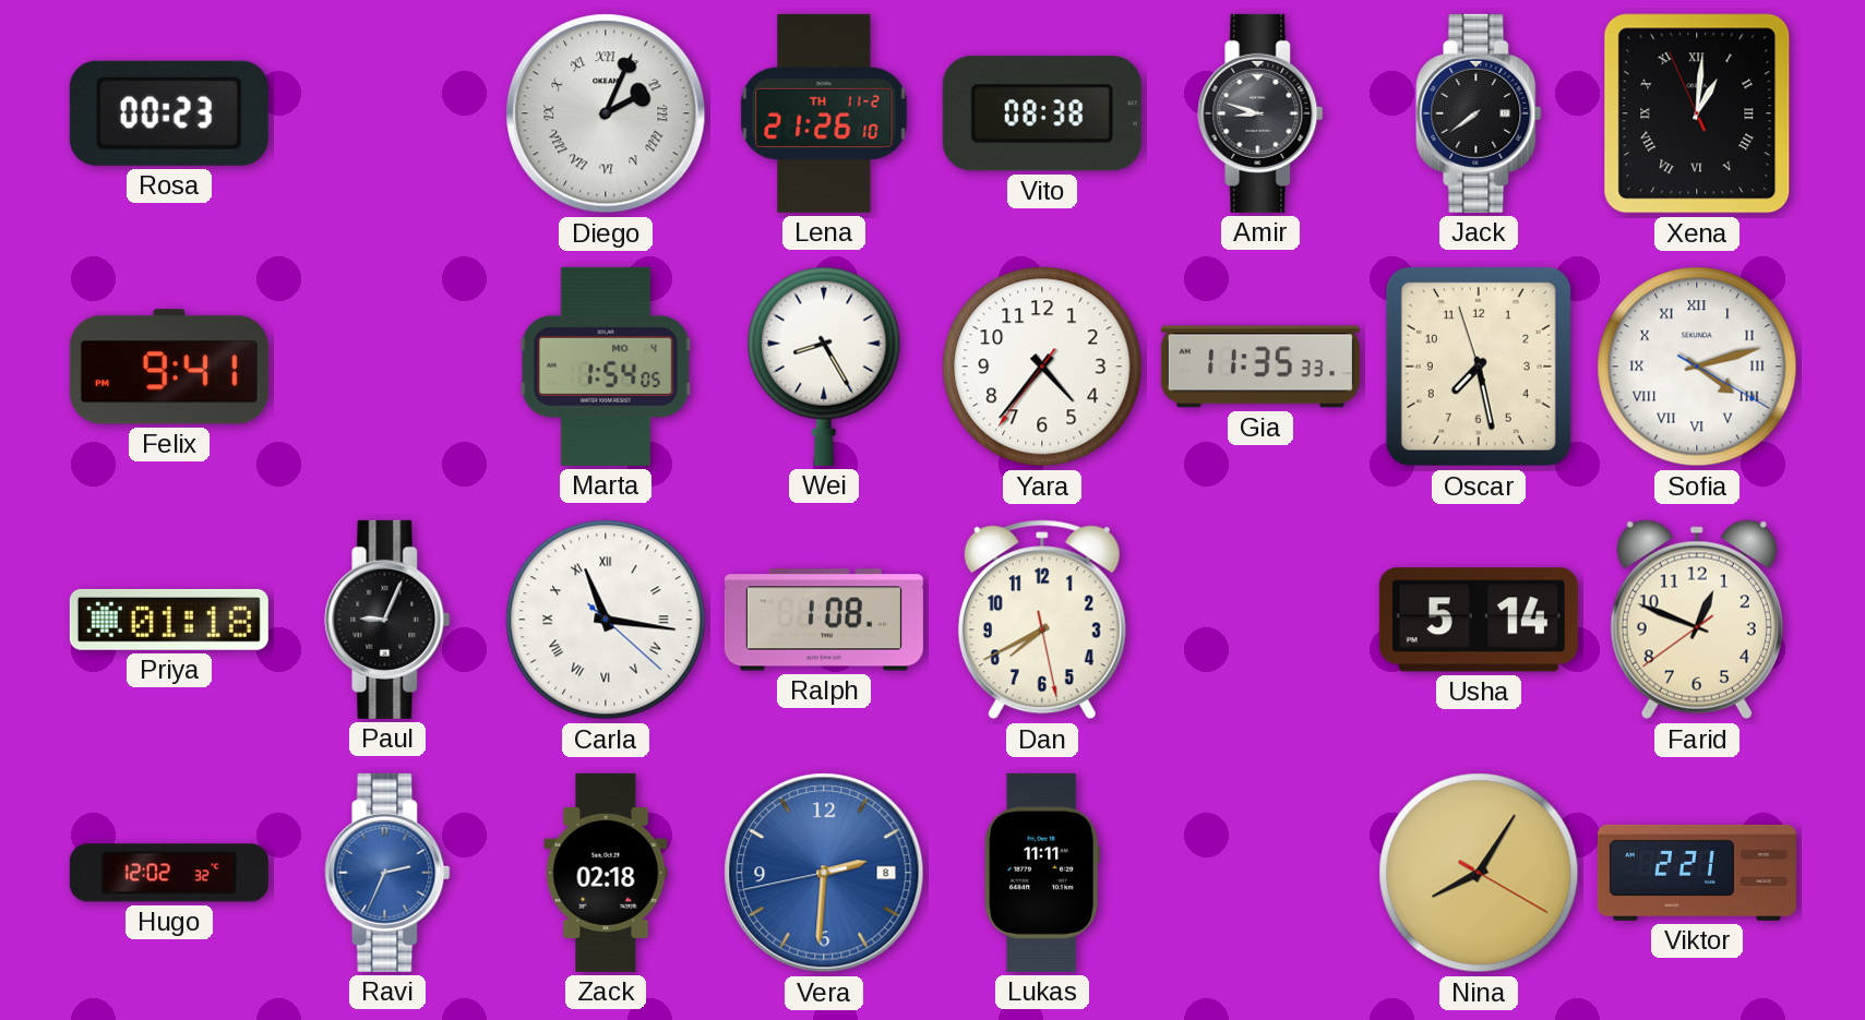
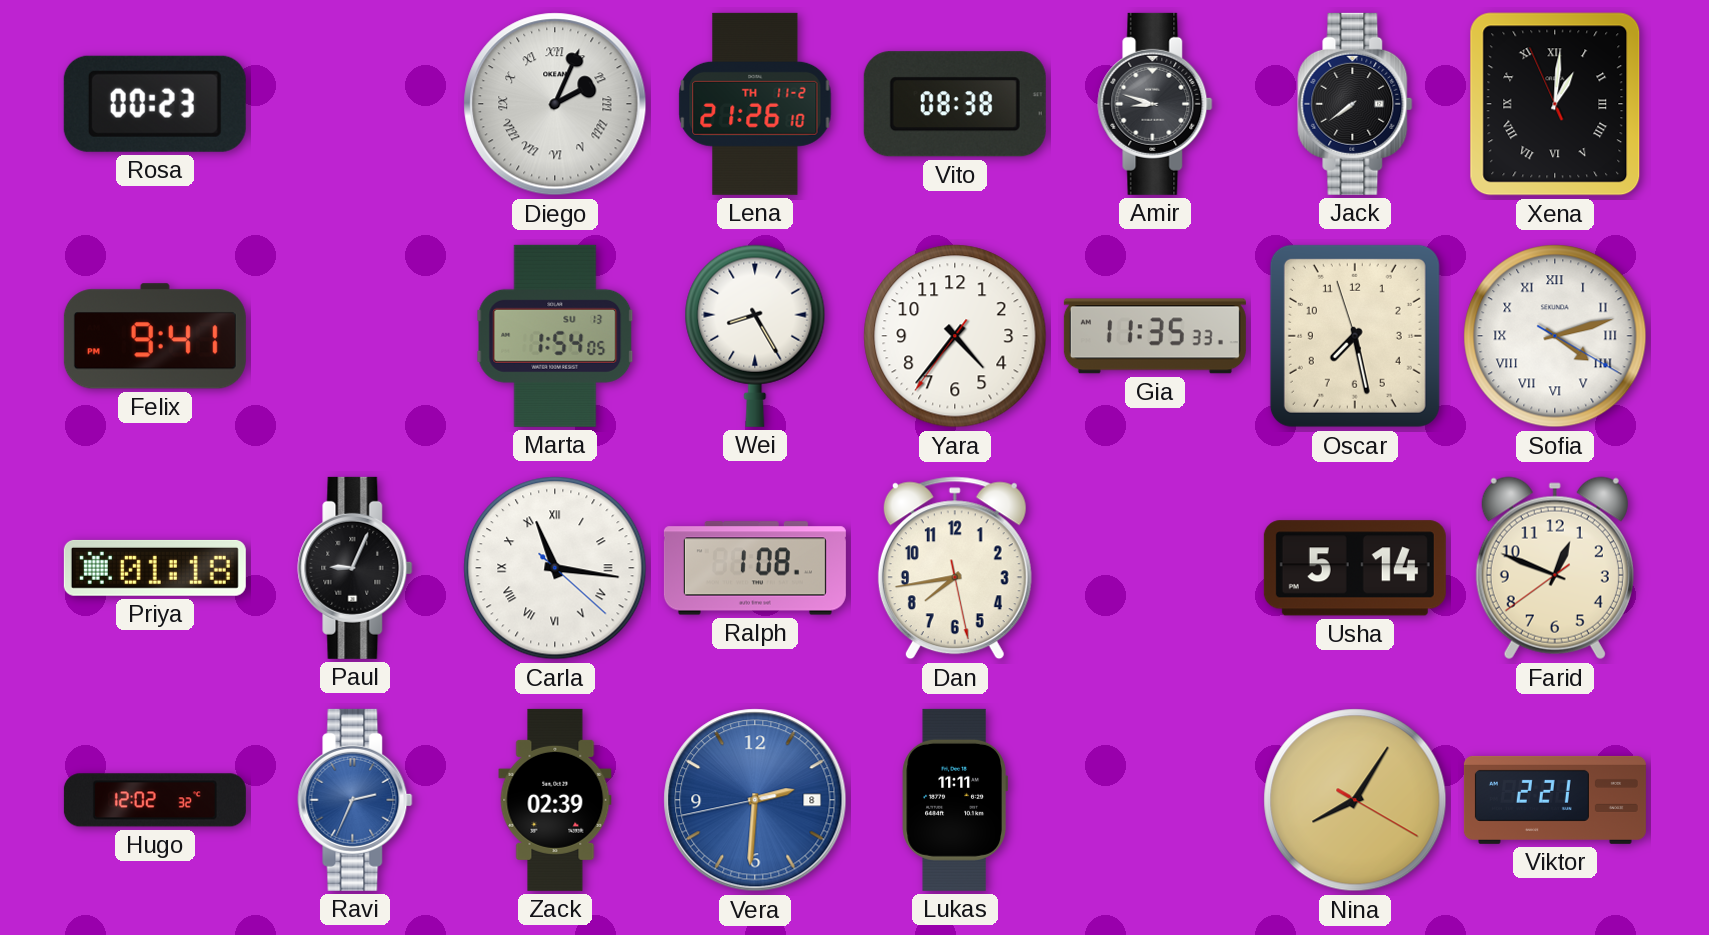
Marta date: MO 4 -> SU 13
Dan: 7:40 -> 7:43
Zack: 02:18 -> 02:39
